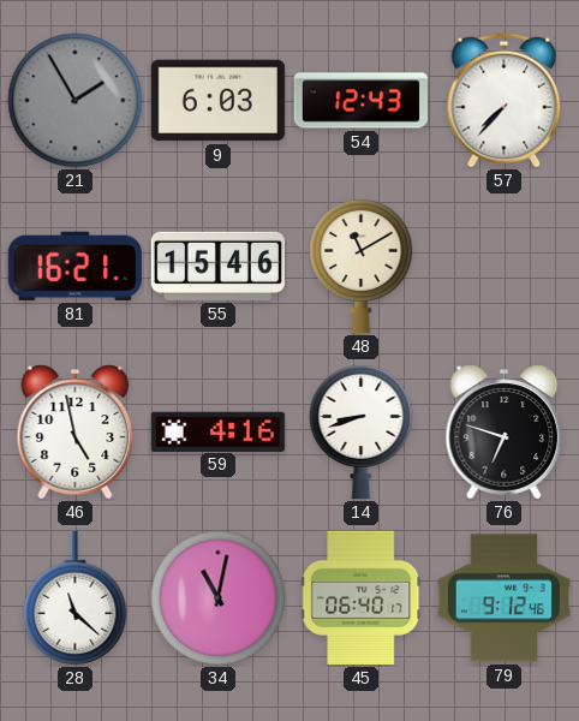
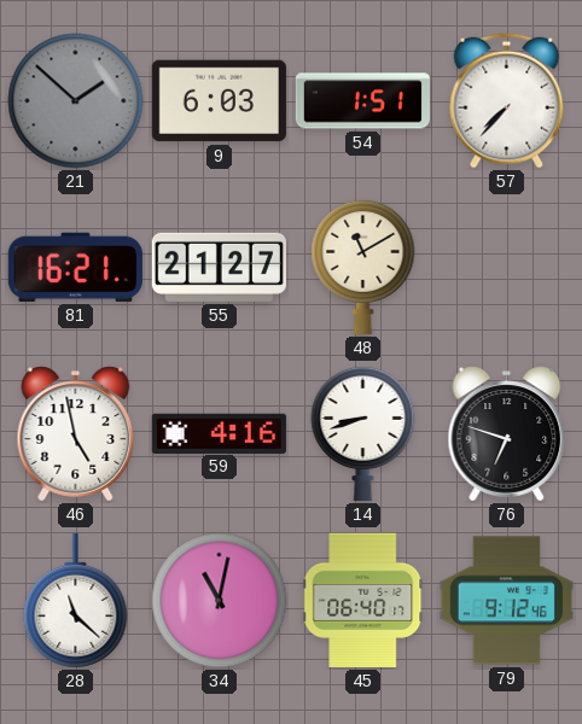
21: 1:55 -> 1:52
54: 12:43 -> 1:51
55: 15:46 -> 21:27
